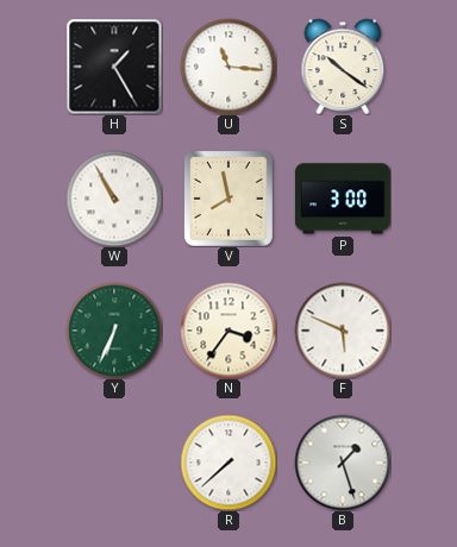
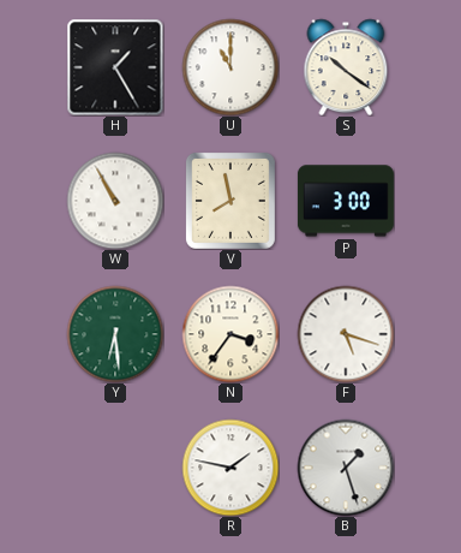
U: 11:16 -> 11:00
Y: 6:34 -> 6:29
F: 5:49 -> 5:18
R: 7:38 -> 1:47
